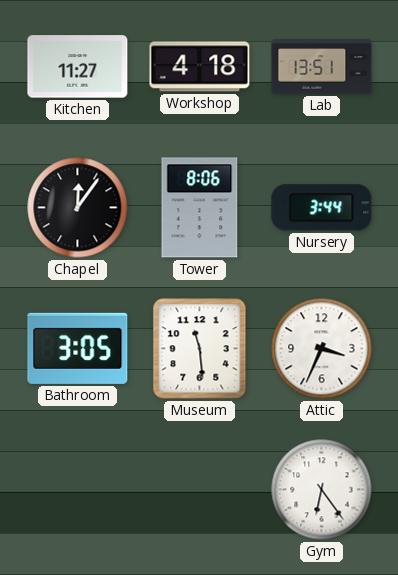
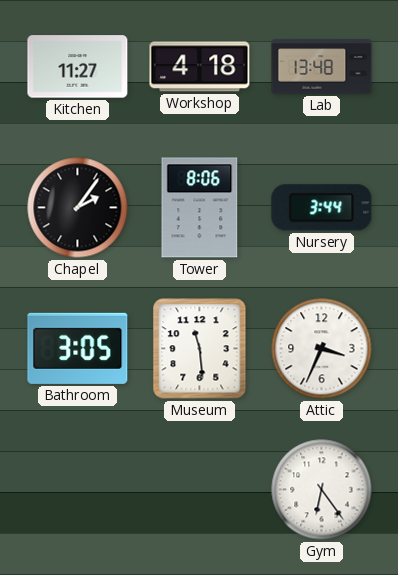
Lab: 13:51 -> 13:48
Chapel: 12:06 -> 2:06
